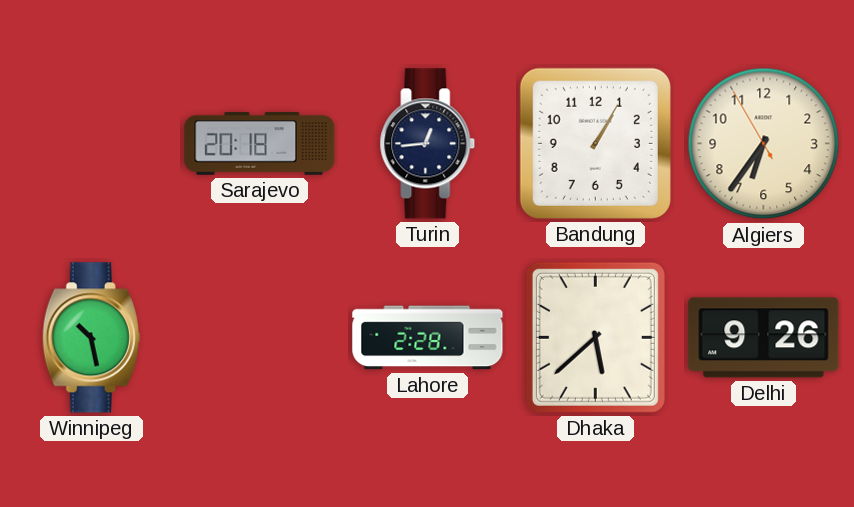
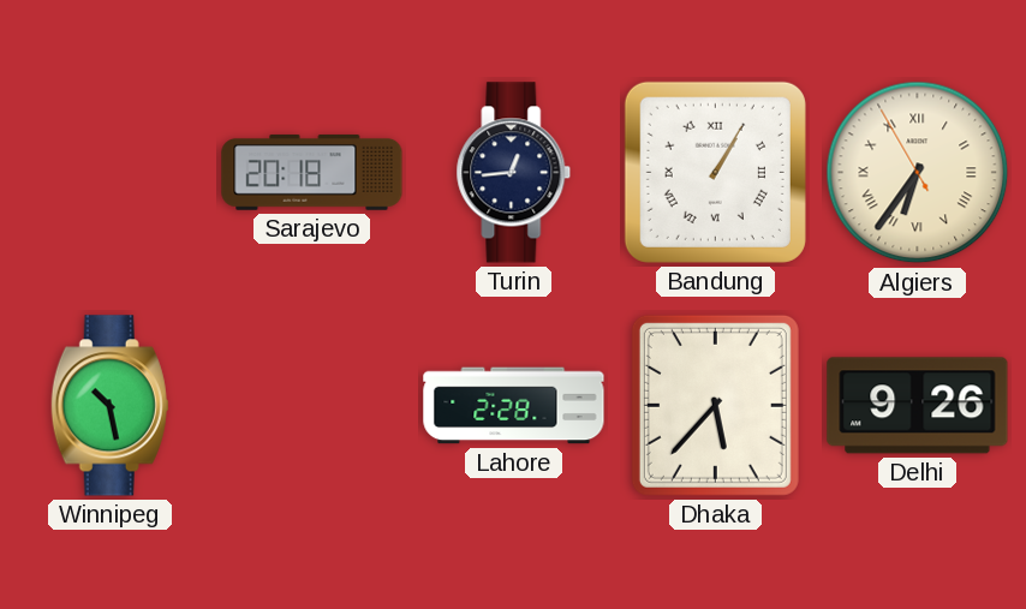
Bandung numerals: Arabic -> Roman
Algiers numerals: Arabic -> Roman
Dhaka: 5:38 -> 5:37
